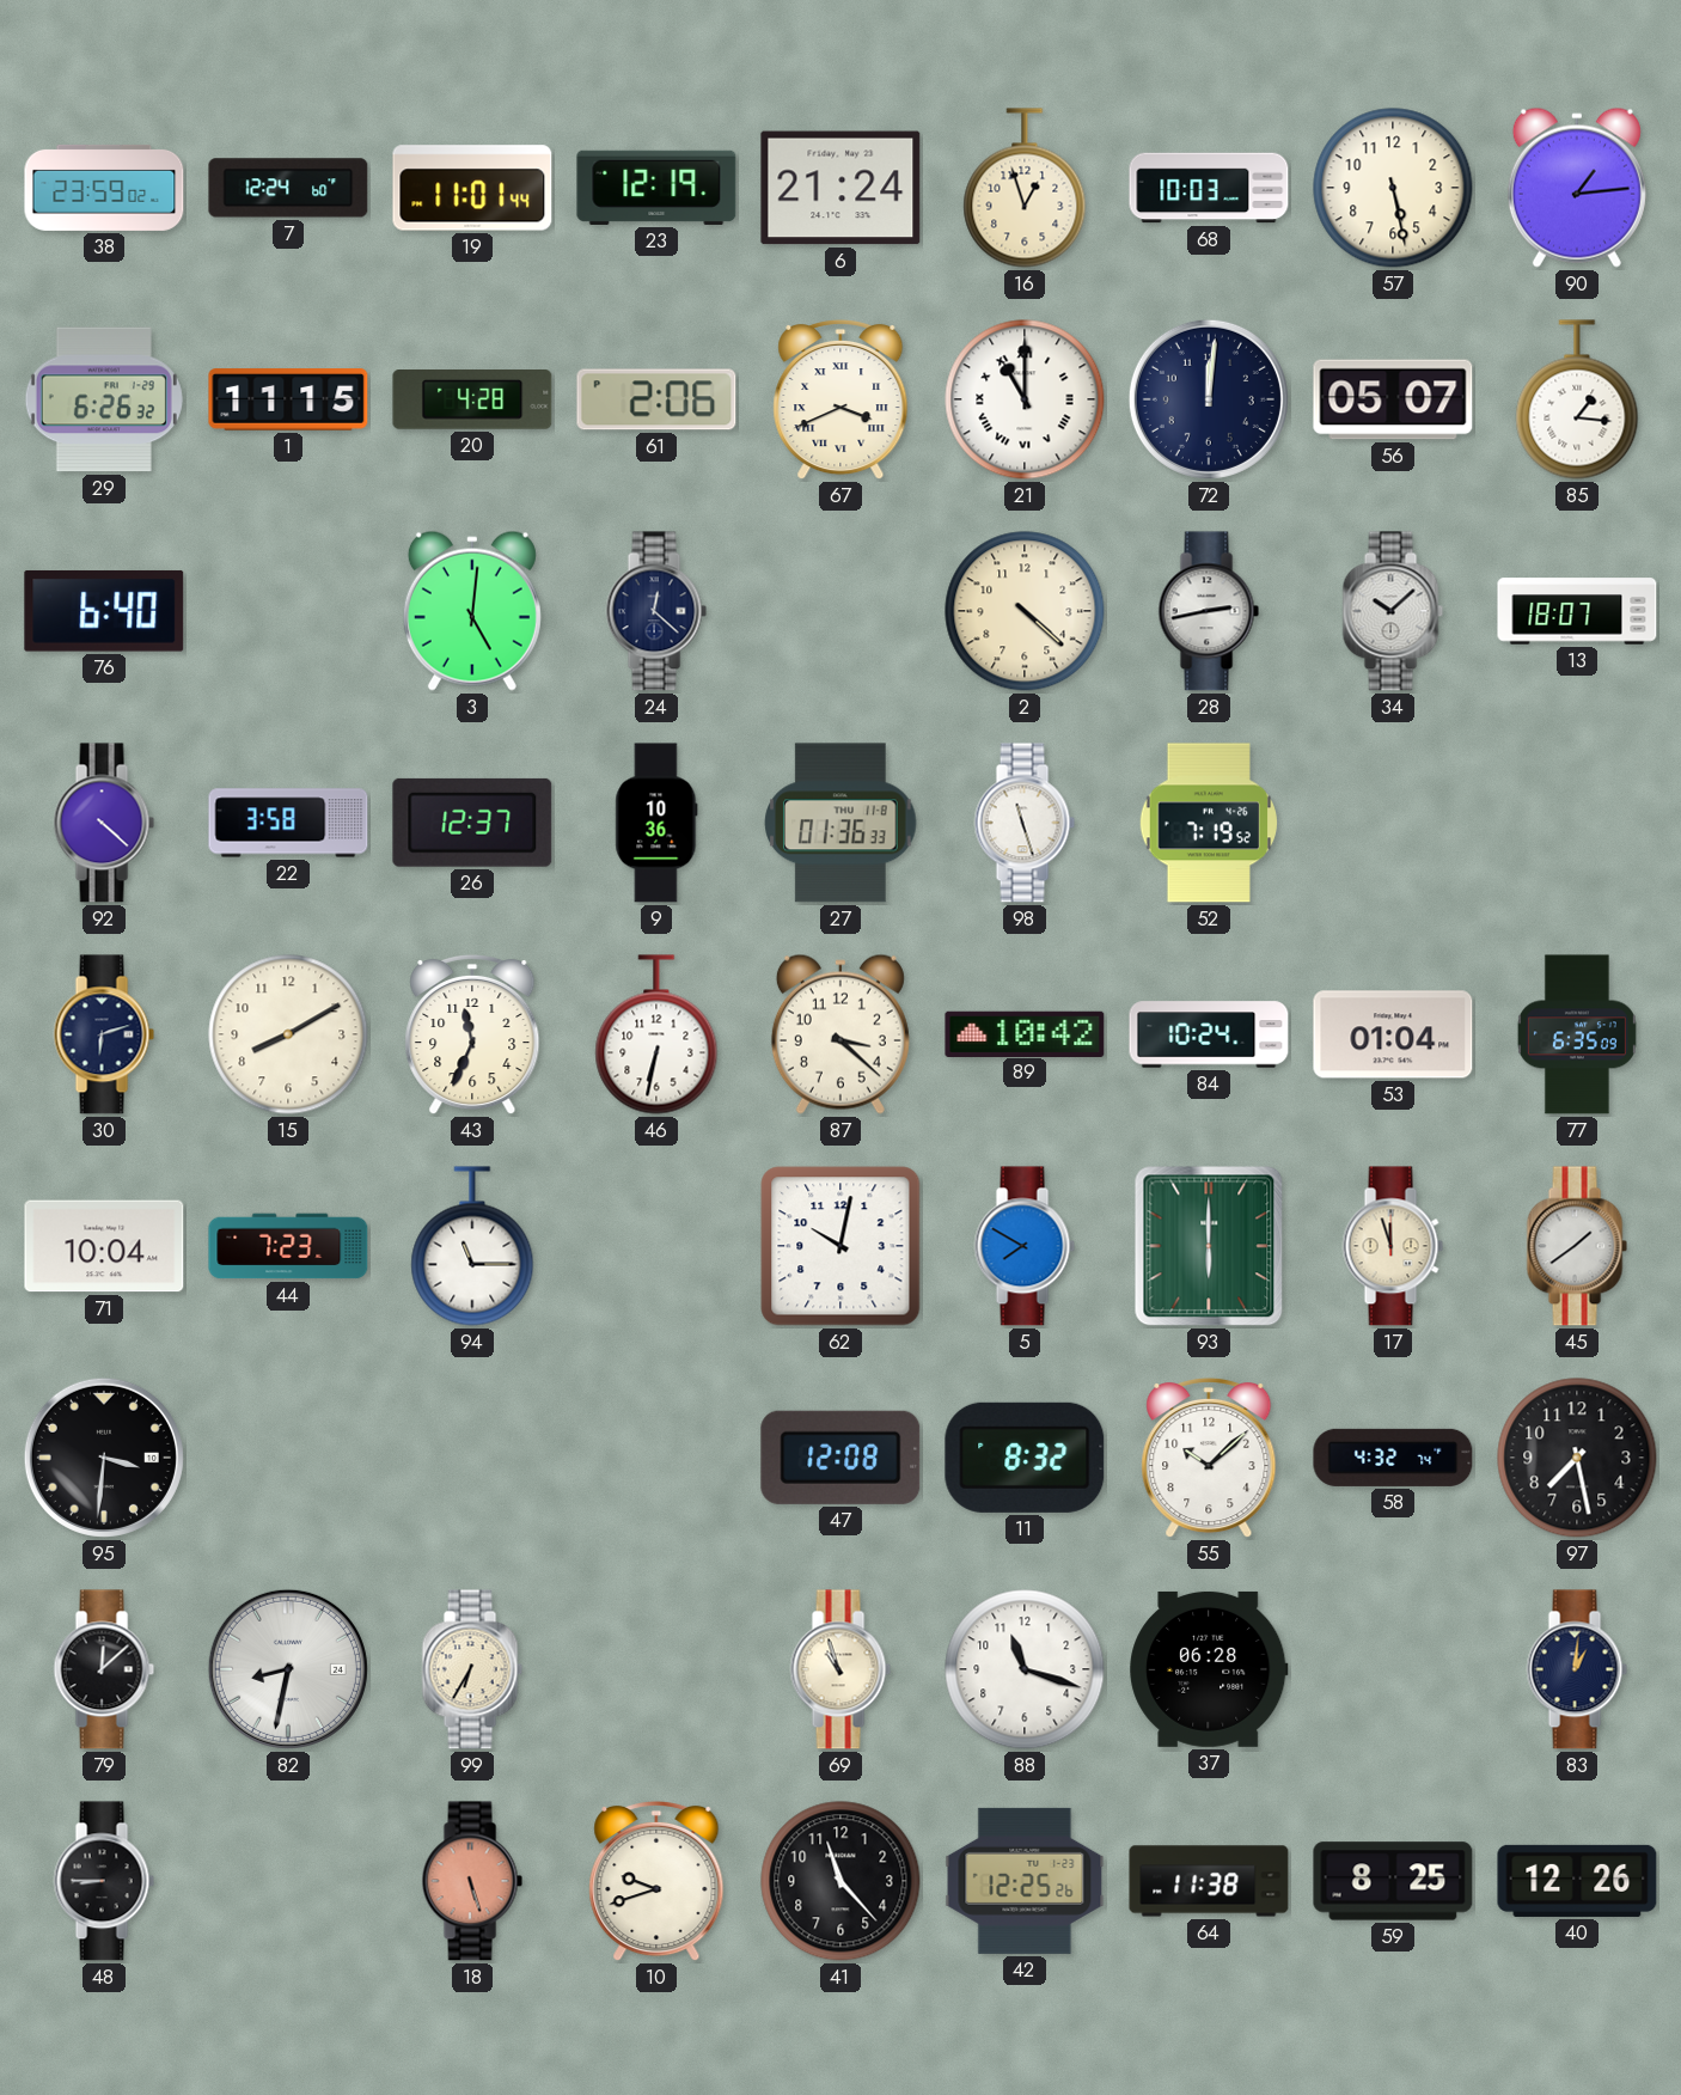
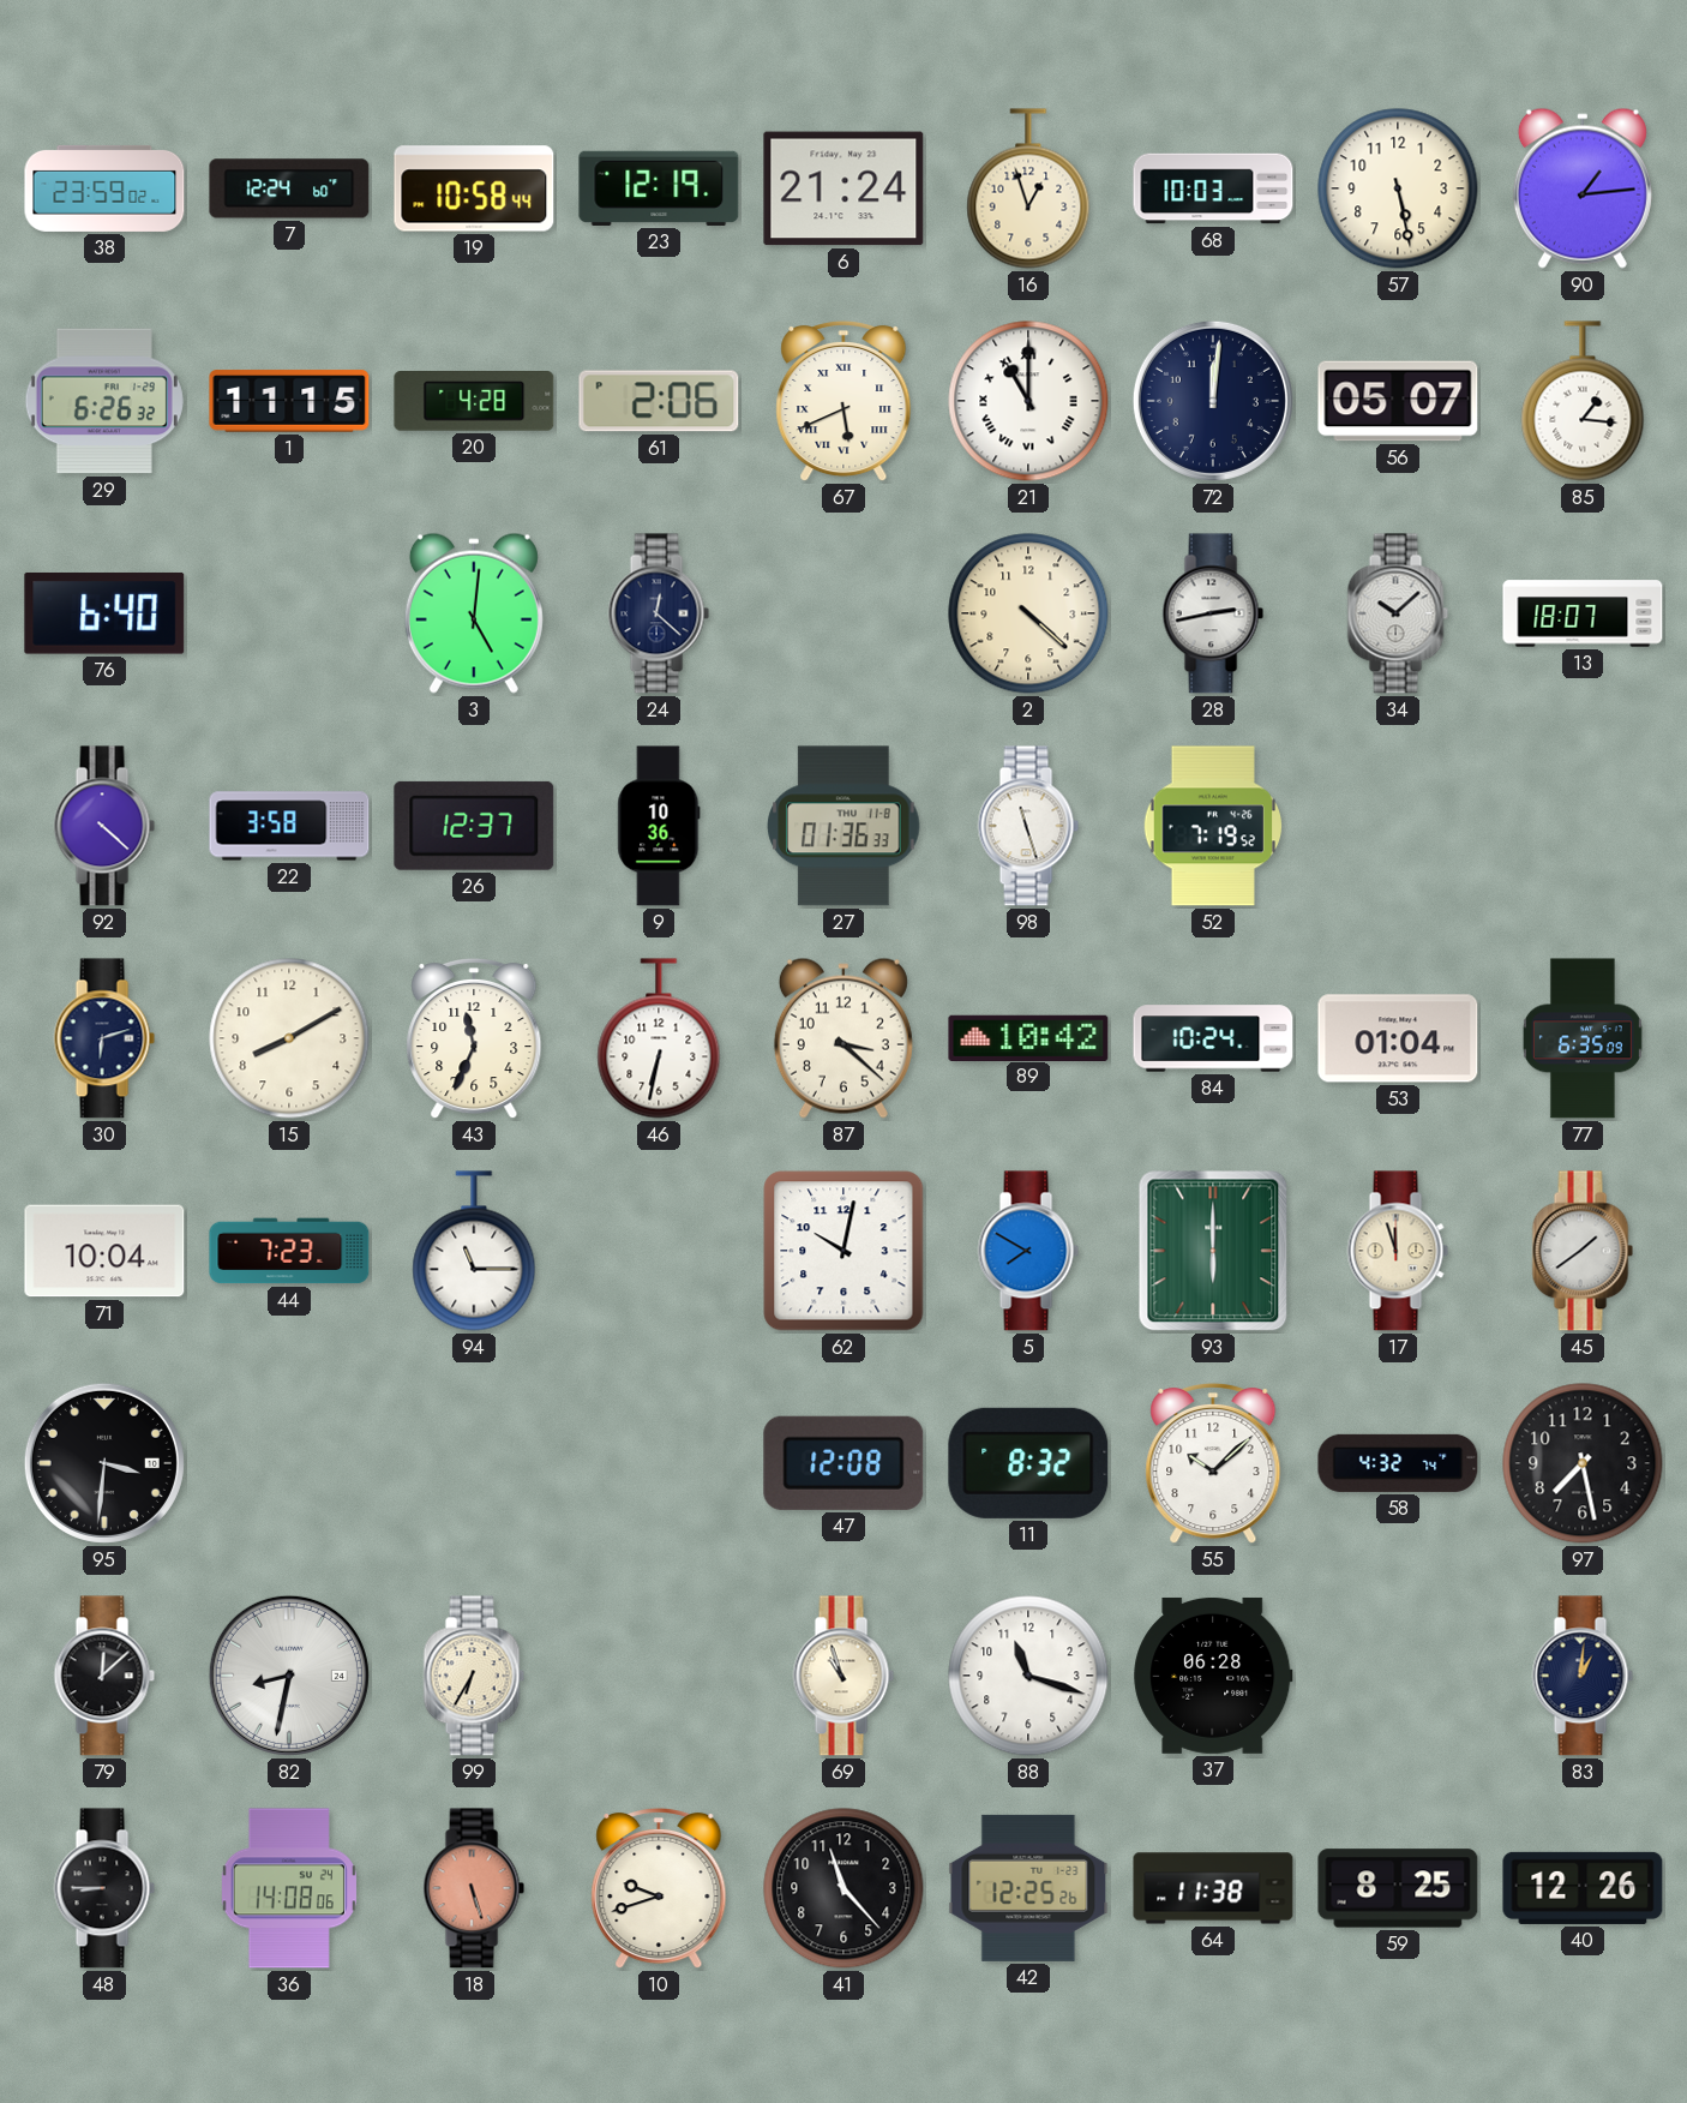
19: 11:01 -> 10:58
67: 3:41 -> 5:41
36: none -> 14:08
